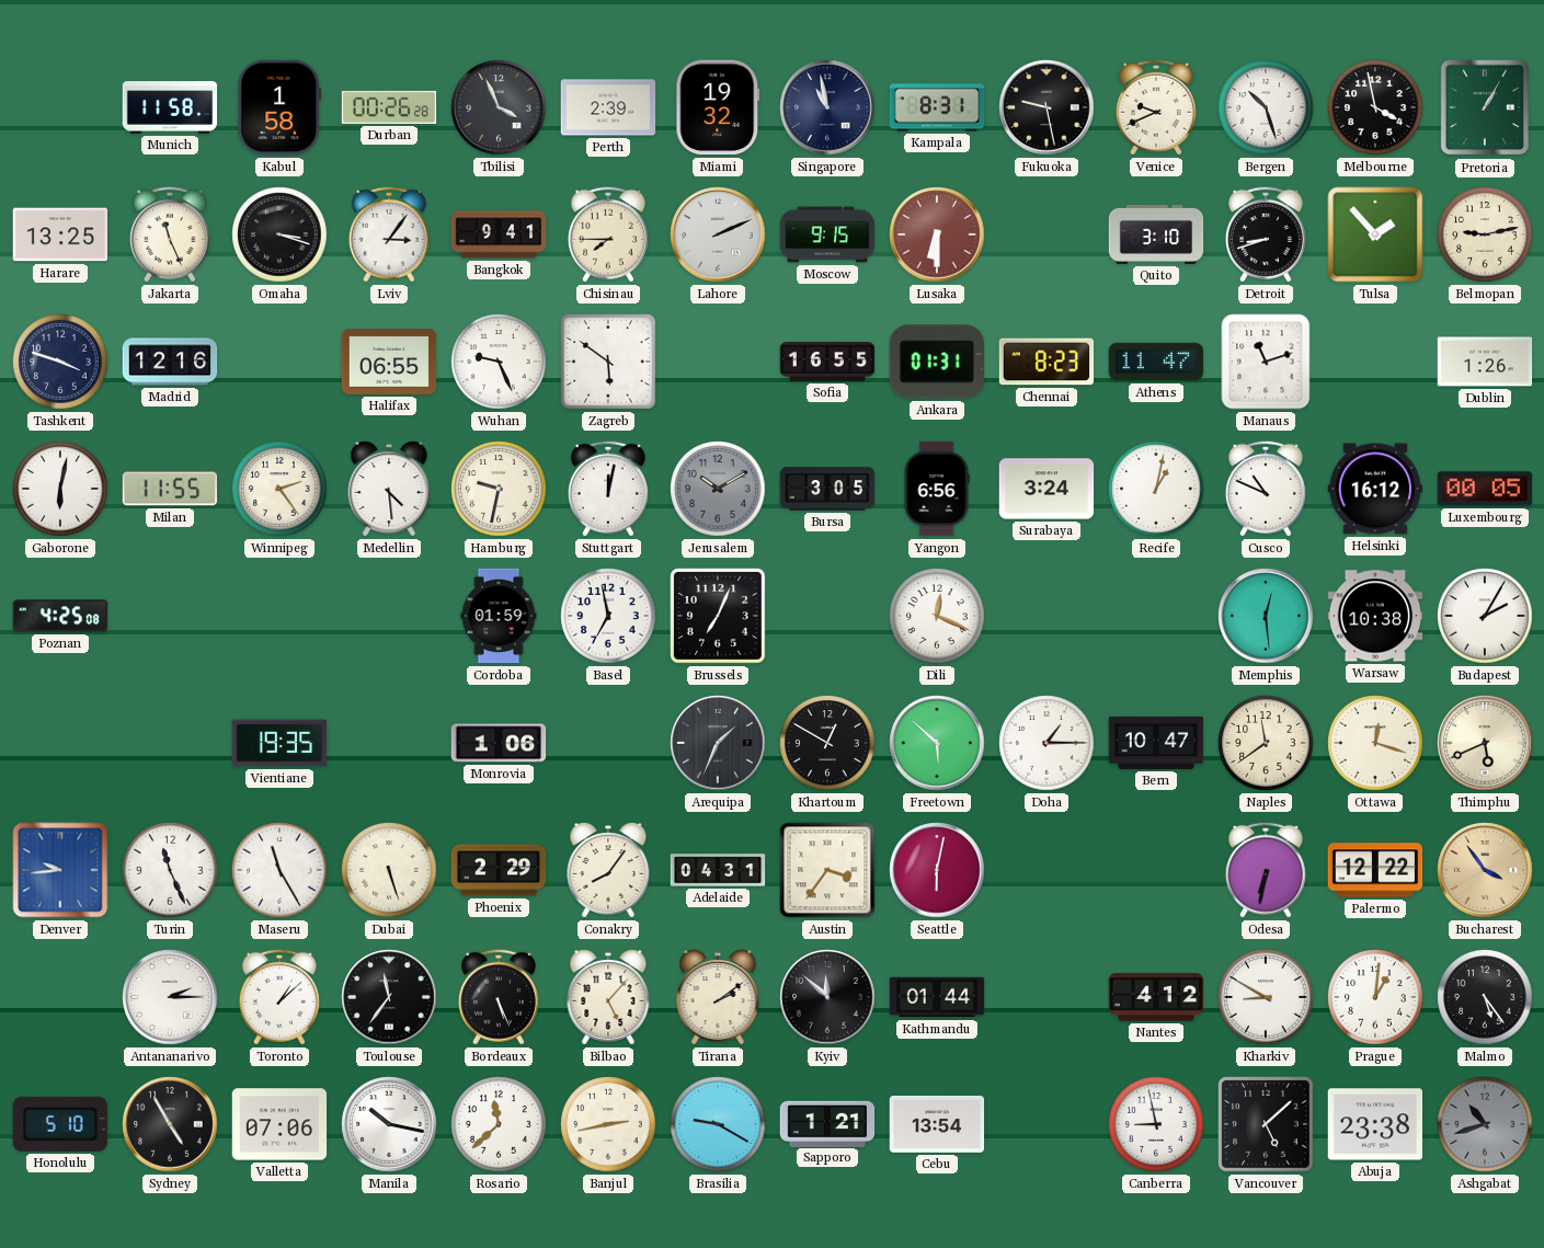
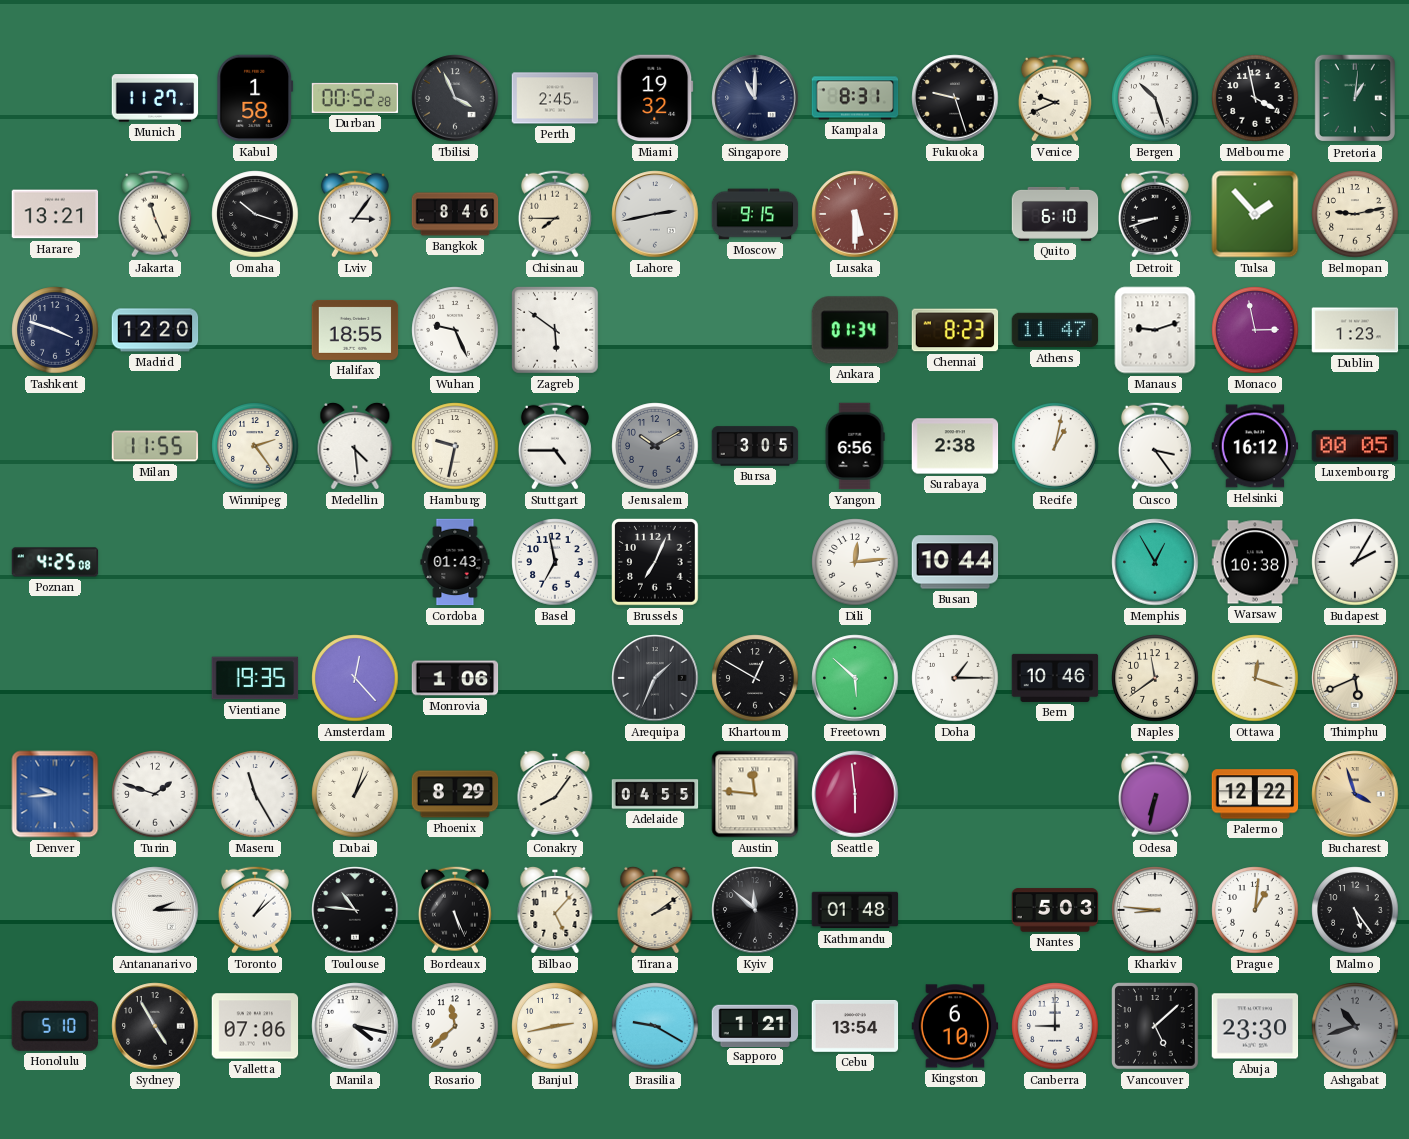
Munich: 11:58 -> 11:27
Durban: 00:26 -> 00:52
Perth: 2:39 -> 2:45
Singapore: 10:58 -> 11:00
Fukuoka: 9:28 -> 9:27
Pretoria: 1:05 -> 1:01
Harare: 13:25 -> 13:21
Omaha: 3:18 -> 10:18
Bangkok: 9:41 -> 8:46
Lahore: 2:11 -> 2:43
Lusaka: 6:30 -> 5:30
Quito: 3:10 -> 6:10
Madrid: 12:16 -> 12:20
Halifax: 06:55 -> 18:55
Sofia: 16:55 -> none
Ankara: 01:31 -> 01:34
Manaus: 11:12 -> 9:12
Monaco: none -> 2:58
Dublin: 1:26 -> 1:23
Gaborone: 6:02 -> none
Stuttgart: 12:02 -> 4:45
Surabaya: 3:24 -> 2:38
Cusco: 10:49 -> 3:24
Cordoba: 01:59 -> 01:43
Dili: 12:19 -> 12:14
Busan: none -> 10:44
Memphis: 12:29 -> 12:55
Amsterdam: none -> 12:23
Bern: 10:47 -> 10:46
Turin: 11:26 -> 1:48
Dubai: 5:27 -> 1:03
Phoenix: 2:29 -> 8:29
Adelaide: 04:31 -> 04:55
Austin: 3:36 -> 11:46
Seattle: 6:02 -> 5:59
Bucharest: 3:54 -> 3:57
Toulouse: 11:36 -> 10:46
Kathmandu: 01:44 -> 01:48
Nantes: 4:12 -> 5:03
Kharkiv: 8:50 -> 8:46
Manila: 10:17 -> 4:17
Kingston: none -> 6:10
Canberra: 8:58 -> 9:00
Abuja: 23:38 -> 23:30
